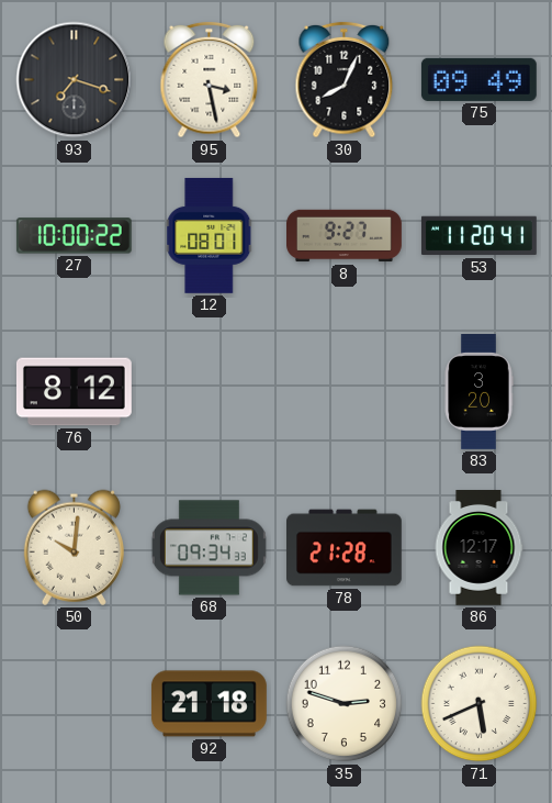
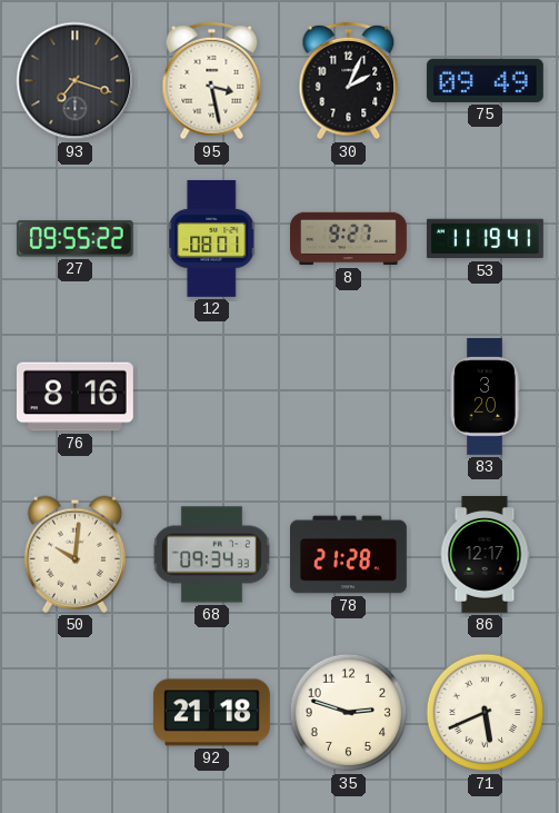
30: 8:04 -> 2:04
27: 10:00 -> 09:55
53: 11:20 -> 11:19
76: 8:12 -> 8:16
